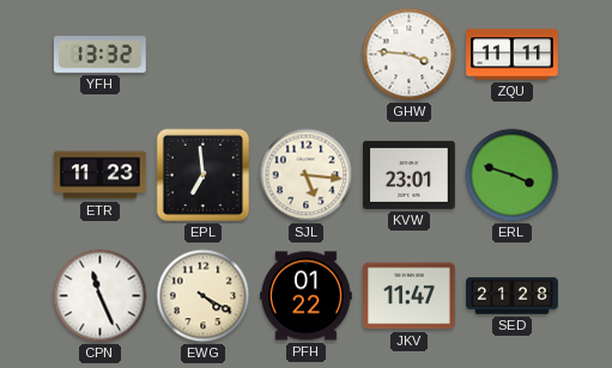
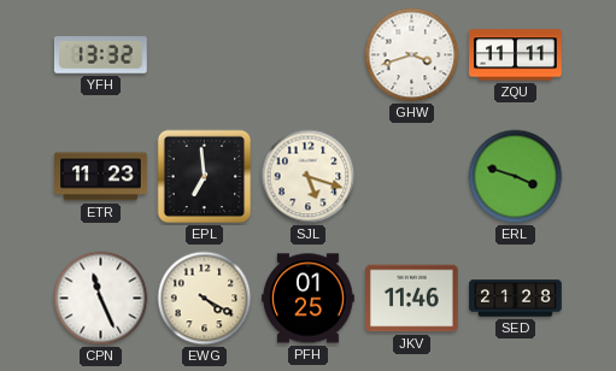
GHW: 3:46 -> 3:42
SJL: 5:16 -> 5:18
KVW: 23:01 -> none
PFH: 01:22 -> 01:25
JKV: 11:47 -> 11:46
